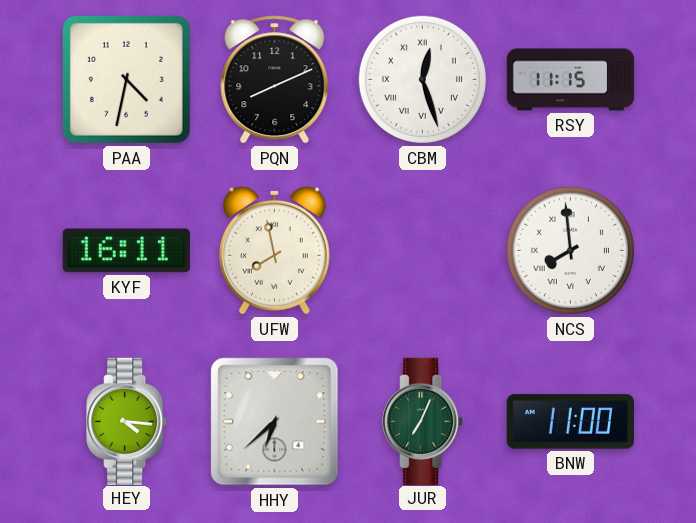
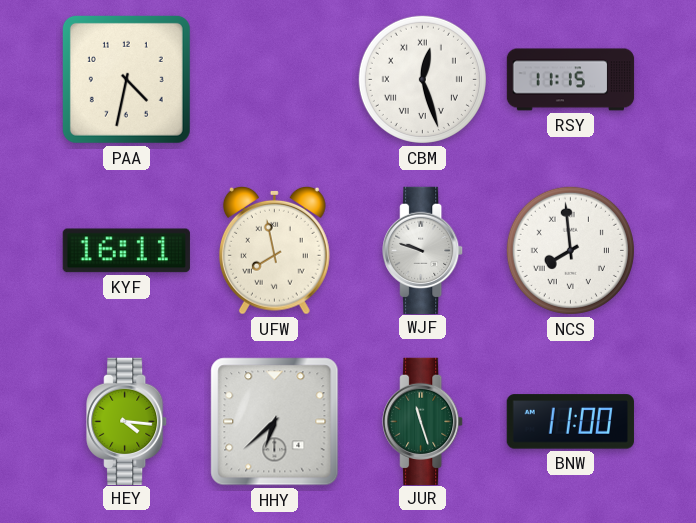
PQN: 8:11 -> none
WJF: none -> 9:48
JUR: 7:04 -> 11:27
